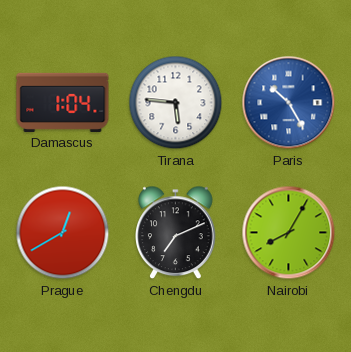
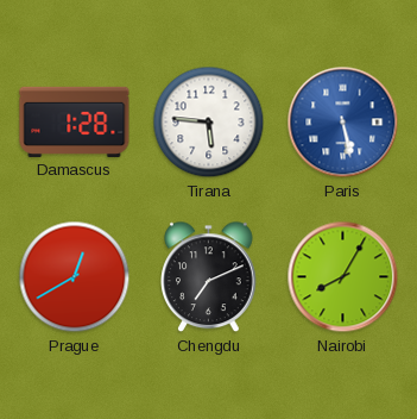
Damascus: 1:04 -> 1:28
Paris: 10:25 -> 5:28
